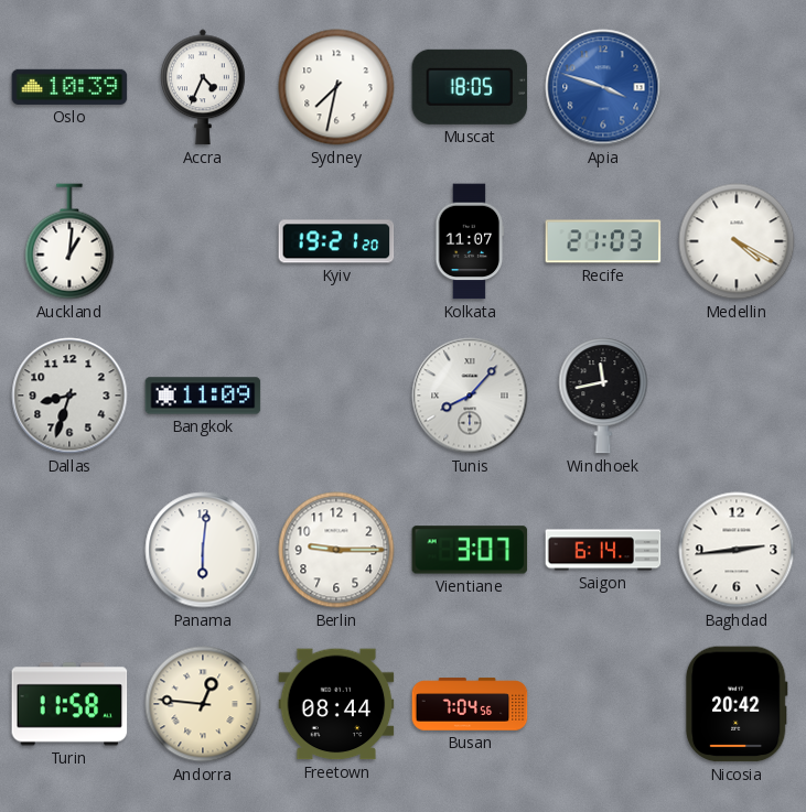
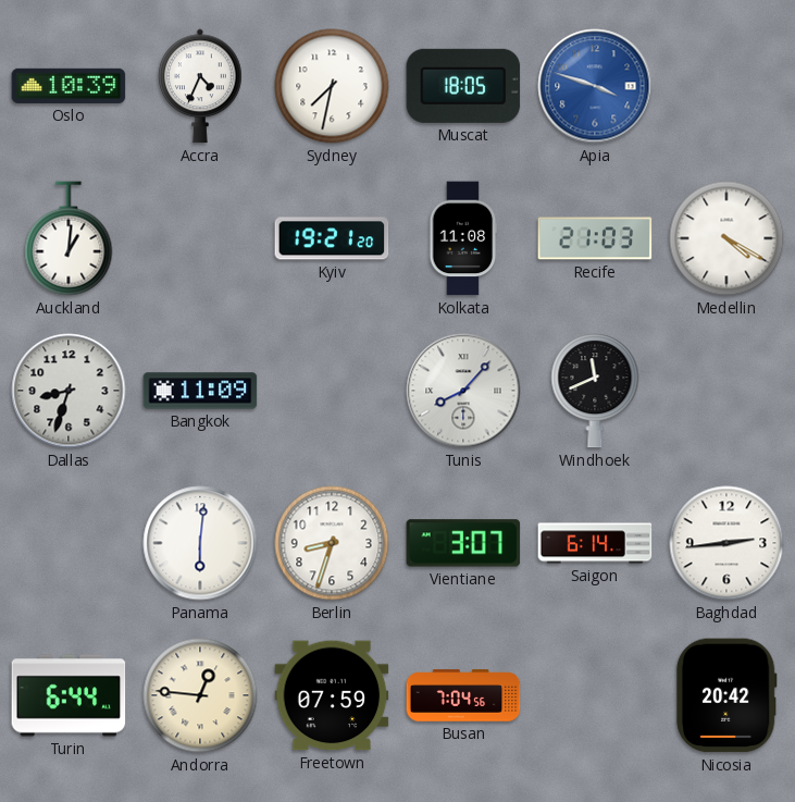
Kolkata: 11:07 -> 11:08
Windhoek: 11:43 -> 11:41
Berlin: 9:15 -> 8:33
Turin: 11:58 -> 6:44
Freetown: 08:44 -> 07:59
